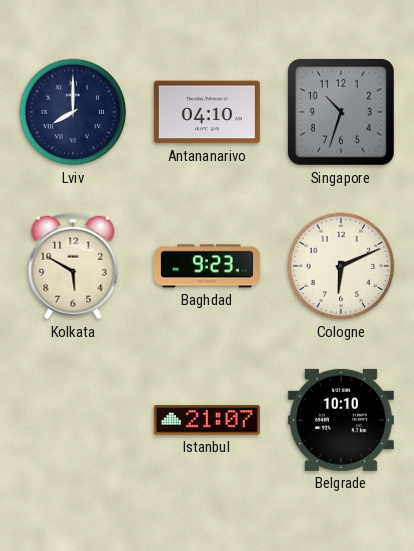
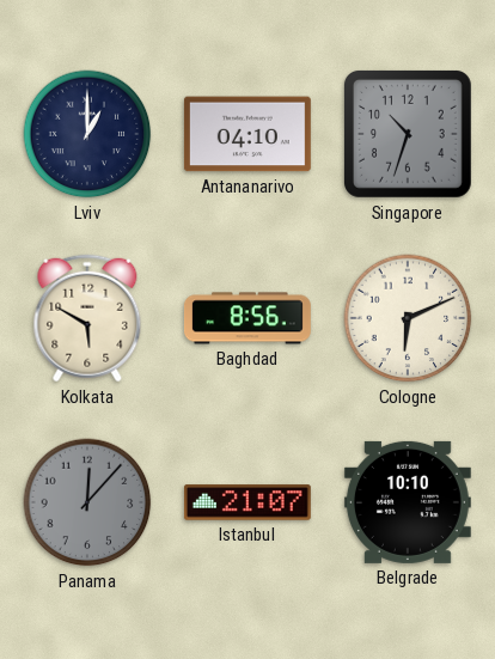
Lviv: 8:00 -> 1:00
Baghdad: 9:23 -> 8:56
Panama: none -> 12:07
